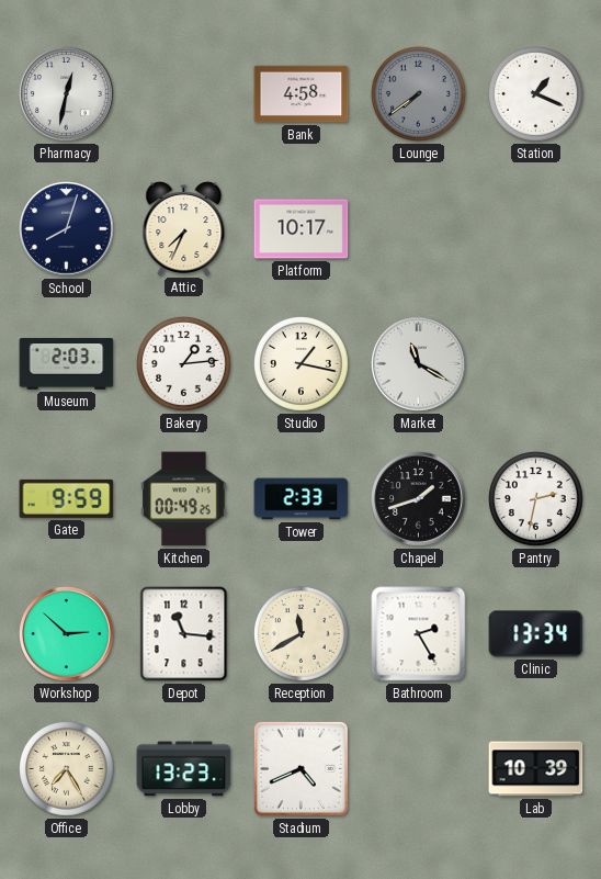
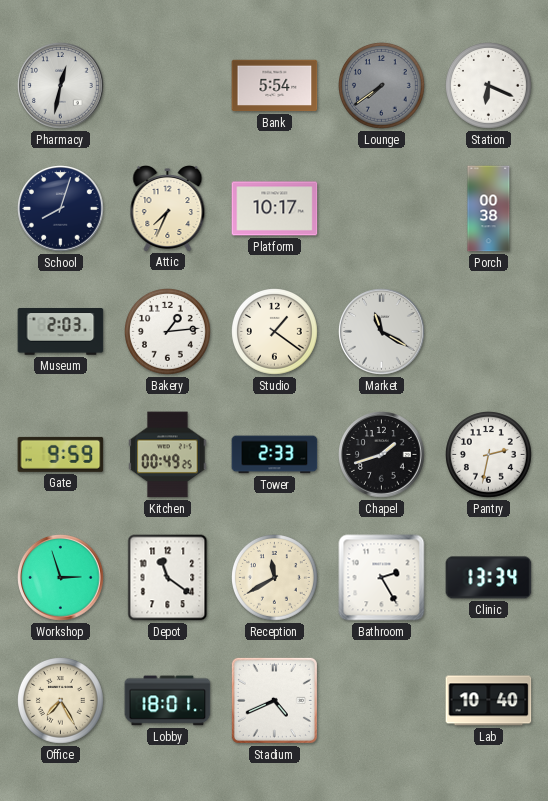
Bank: 4:58 -> 5:54
Station: 1:19 -> 6:19
Porch: none -> 00:38
Studio: 1:17 -> 1:21
Workshop: 2:52 -> 2:57
Depot: 11:16 -> 11:21
Lobby: 13:23 -> 18:01
Lab: 10:39 -> 10:40
